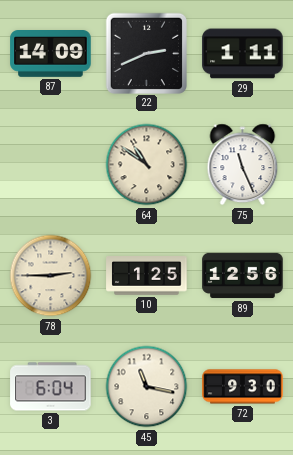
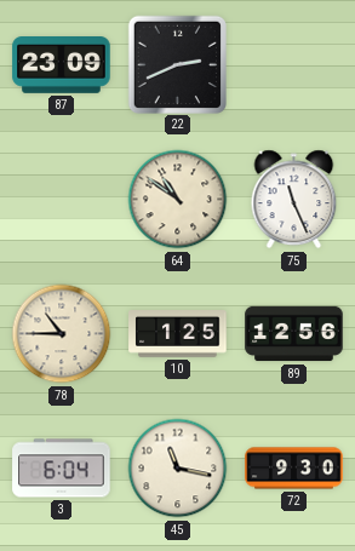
87: 14:09 -> 23:09
29: 1:11 -> none
78: 2:45 -> 10:45
